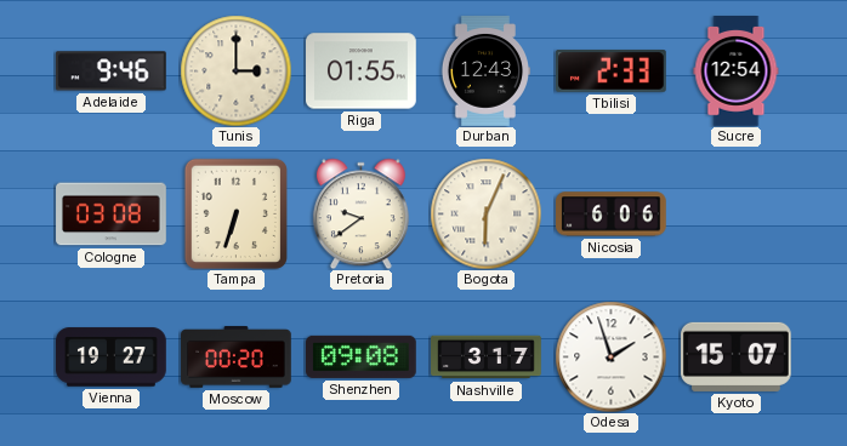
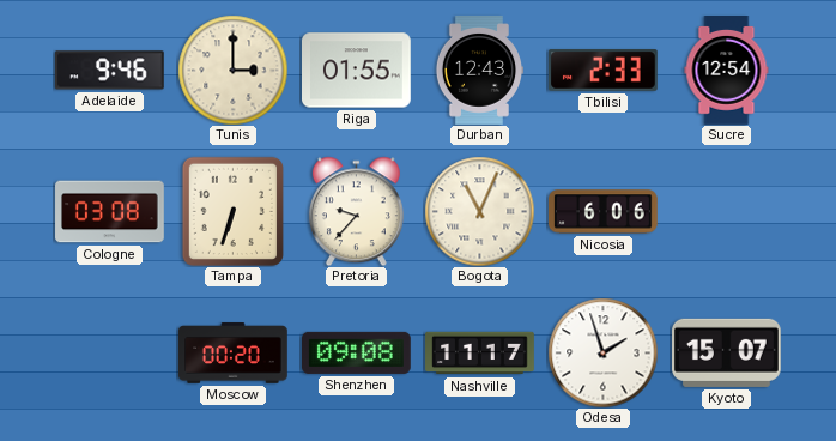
Pretoria: 9:39 -> 9:37
Bogota: 6:04 -> 11:04
Vienna: 19:27 -> none
Nashville: 3:17 -> 11:17
